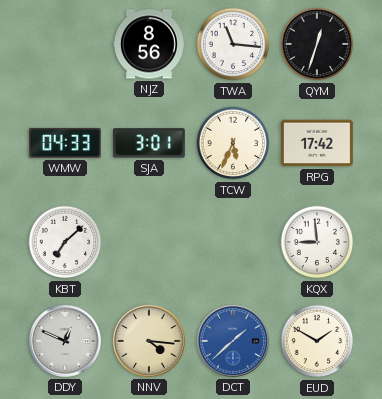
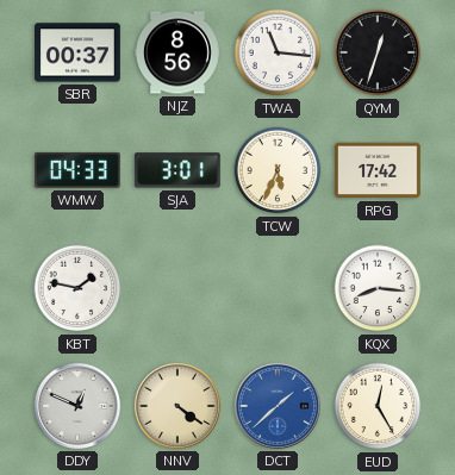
SBR: none -> 00:37
KBT: 7:08 -> 1:47
KQX: 8:59 -> 8:16
NNV: 4:16 -> 4:21
EUD: 1:50 -> 12:25
